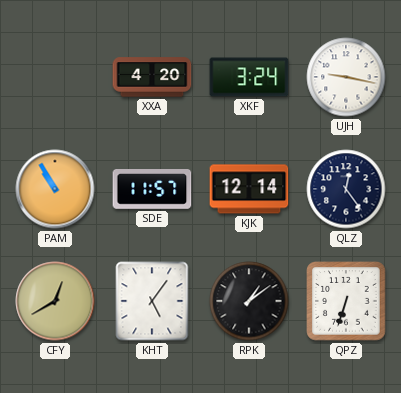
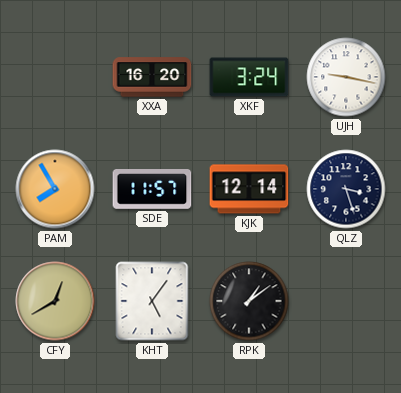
XXA: 4:20 -> 16:20
PAM: 10:55 -> 7:55
QLZ: 12:24 -> 3:27
QPZ: 6:33 -> none
